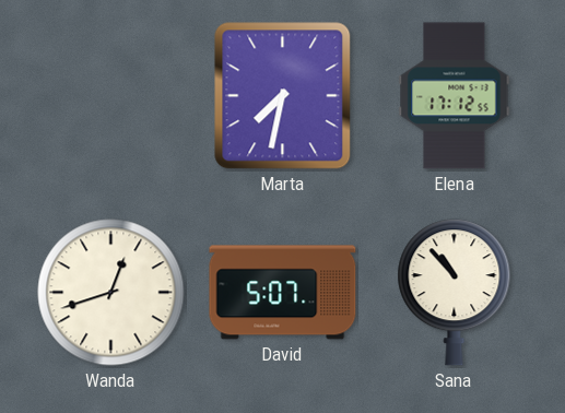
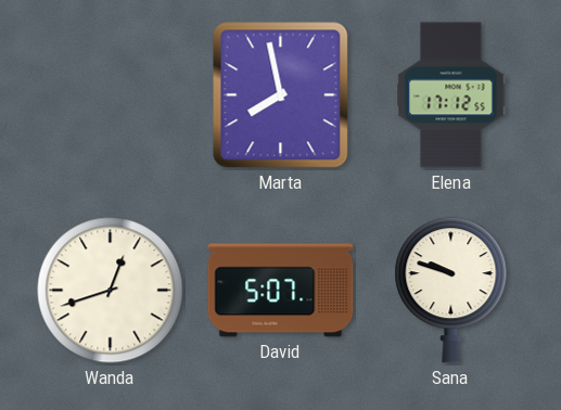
Marta: 7:32 -> 7:58
Sana: 10:53 -> 9:48
